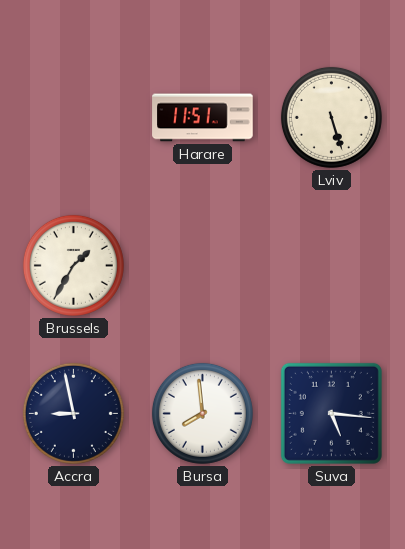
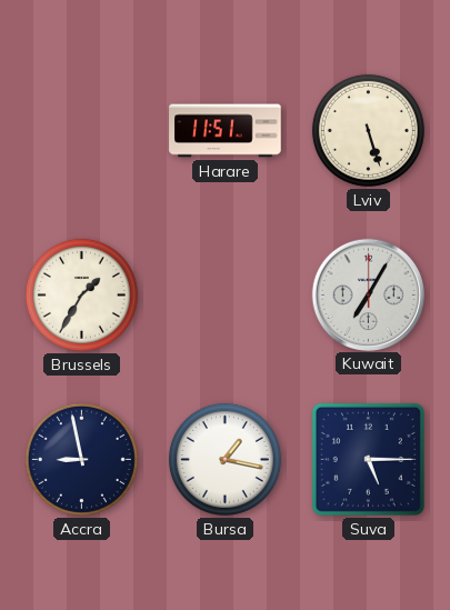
Kuwait: none -> 7:05
Bursa: 7:59 -> 1:17
Suva: 5:16 -> 5:15
